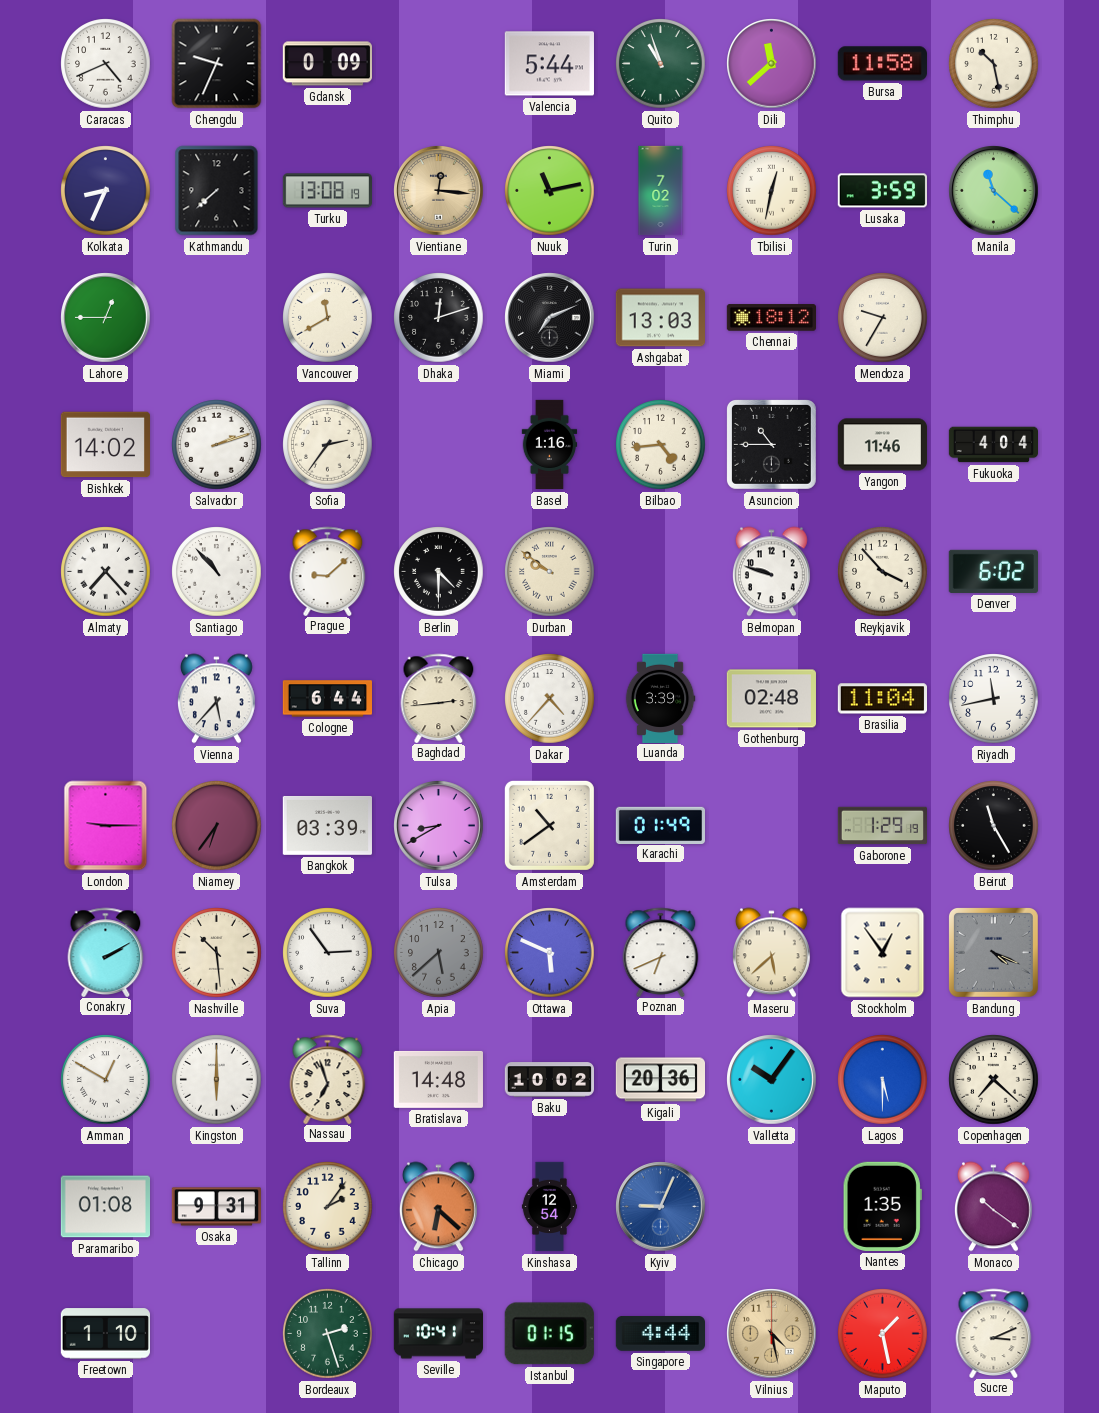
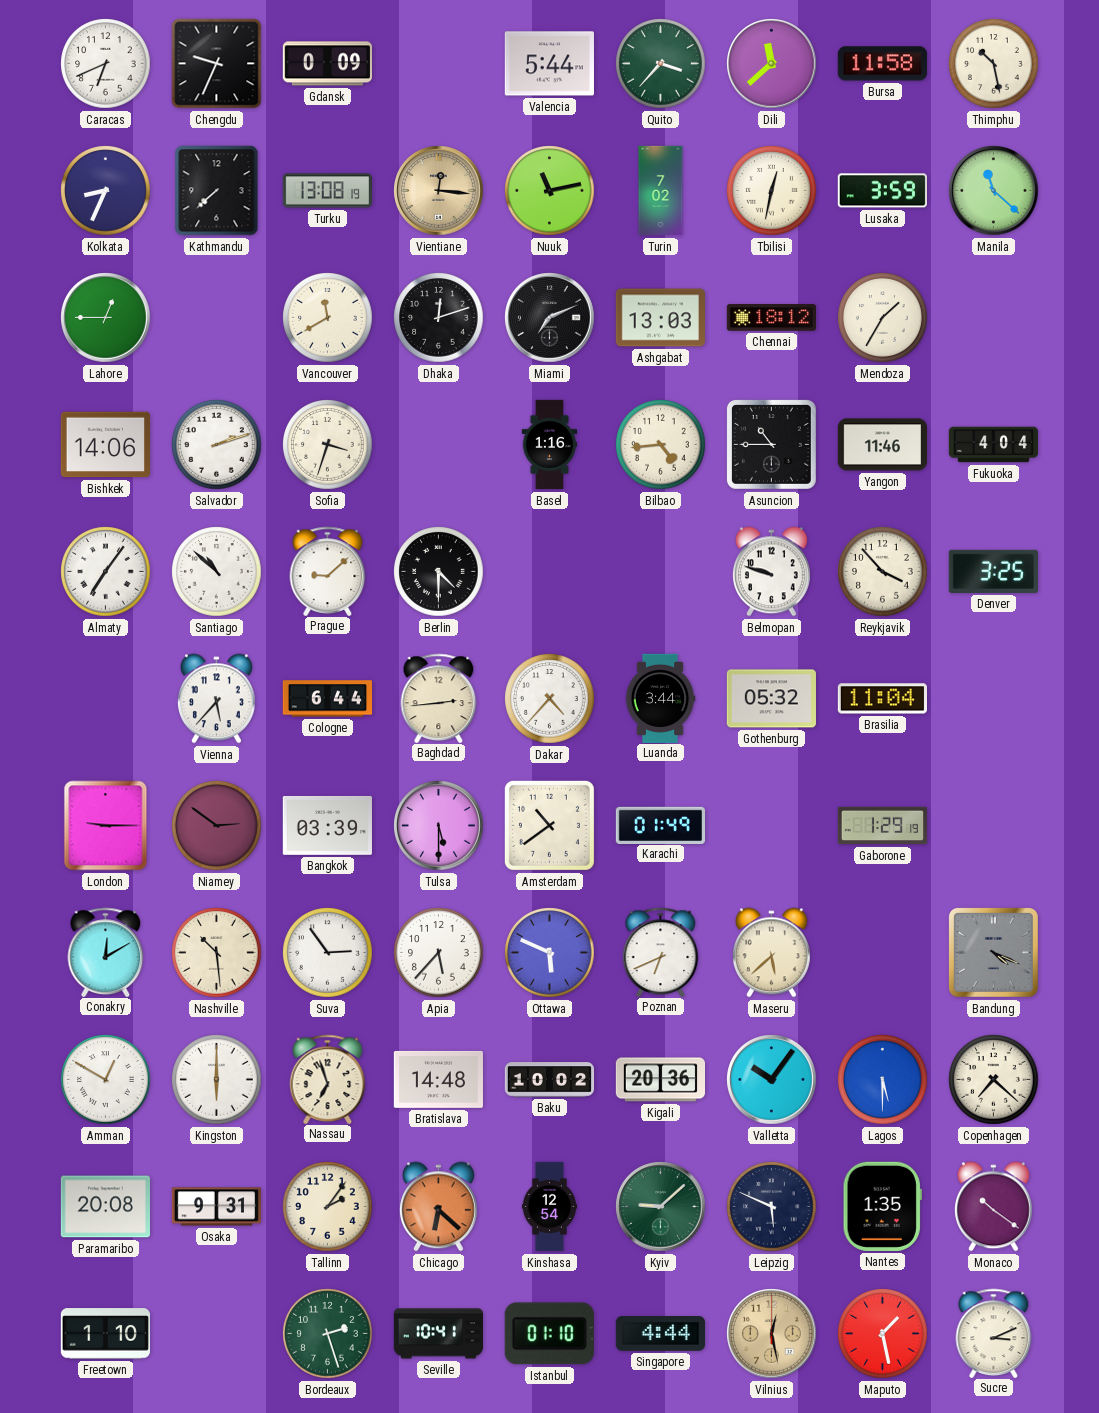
Caracas: 4:41 -> 6:41
Quito: 10:57 -> 3:37
Mendoza: 9:35 -> 1:35
Bishkek: 14:02 -> 14:06
Sofia: 2:36 -> 3:33
Almaty: 7:23 -> 7:06
Santiago: 10:53 -> 10:52
Durban: 9:51 -> none
Denver: 6:02 -> 3:25
Luanda: 3:39 -> 3:44
Gothenburg: 02:48 -> 05:32
Riyadh: 11:43 -> none
Niamey: 6:36 -> 2:51
Tulsa: 8:40 -> 5:30
Beirut: 11:25 -> none
Conakry: 2:10 -> 12:10
Apia: 5:38 -> 5:37
Apia dial: grey -> white
Stockholm: 12:54 -> none
Paramaribo: 01:08 -> 20:08
Kyiv: 9:04 -> 9:08
Kyiv dial: blue -> green
Leipzig: none -> 5:49
Istanbul: 01:15 -> 01:10
Vilnius: 4:28 -> 12:28
